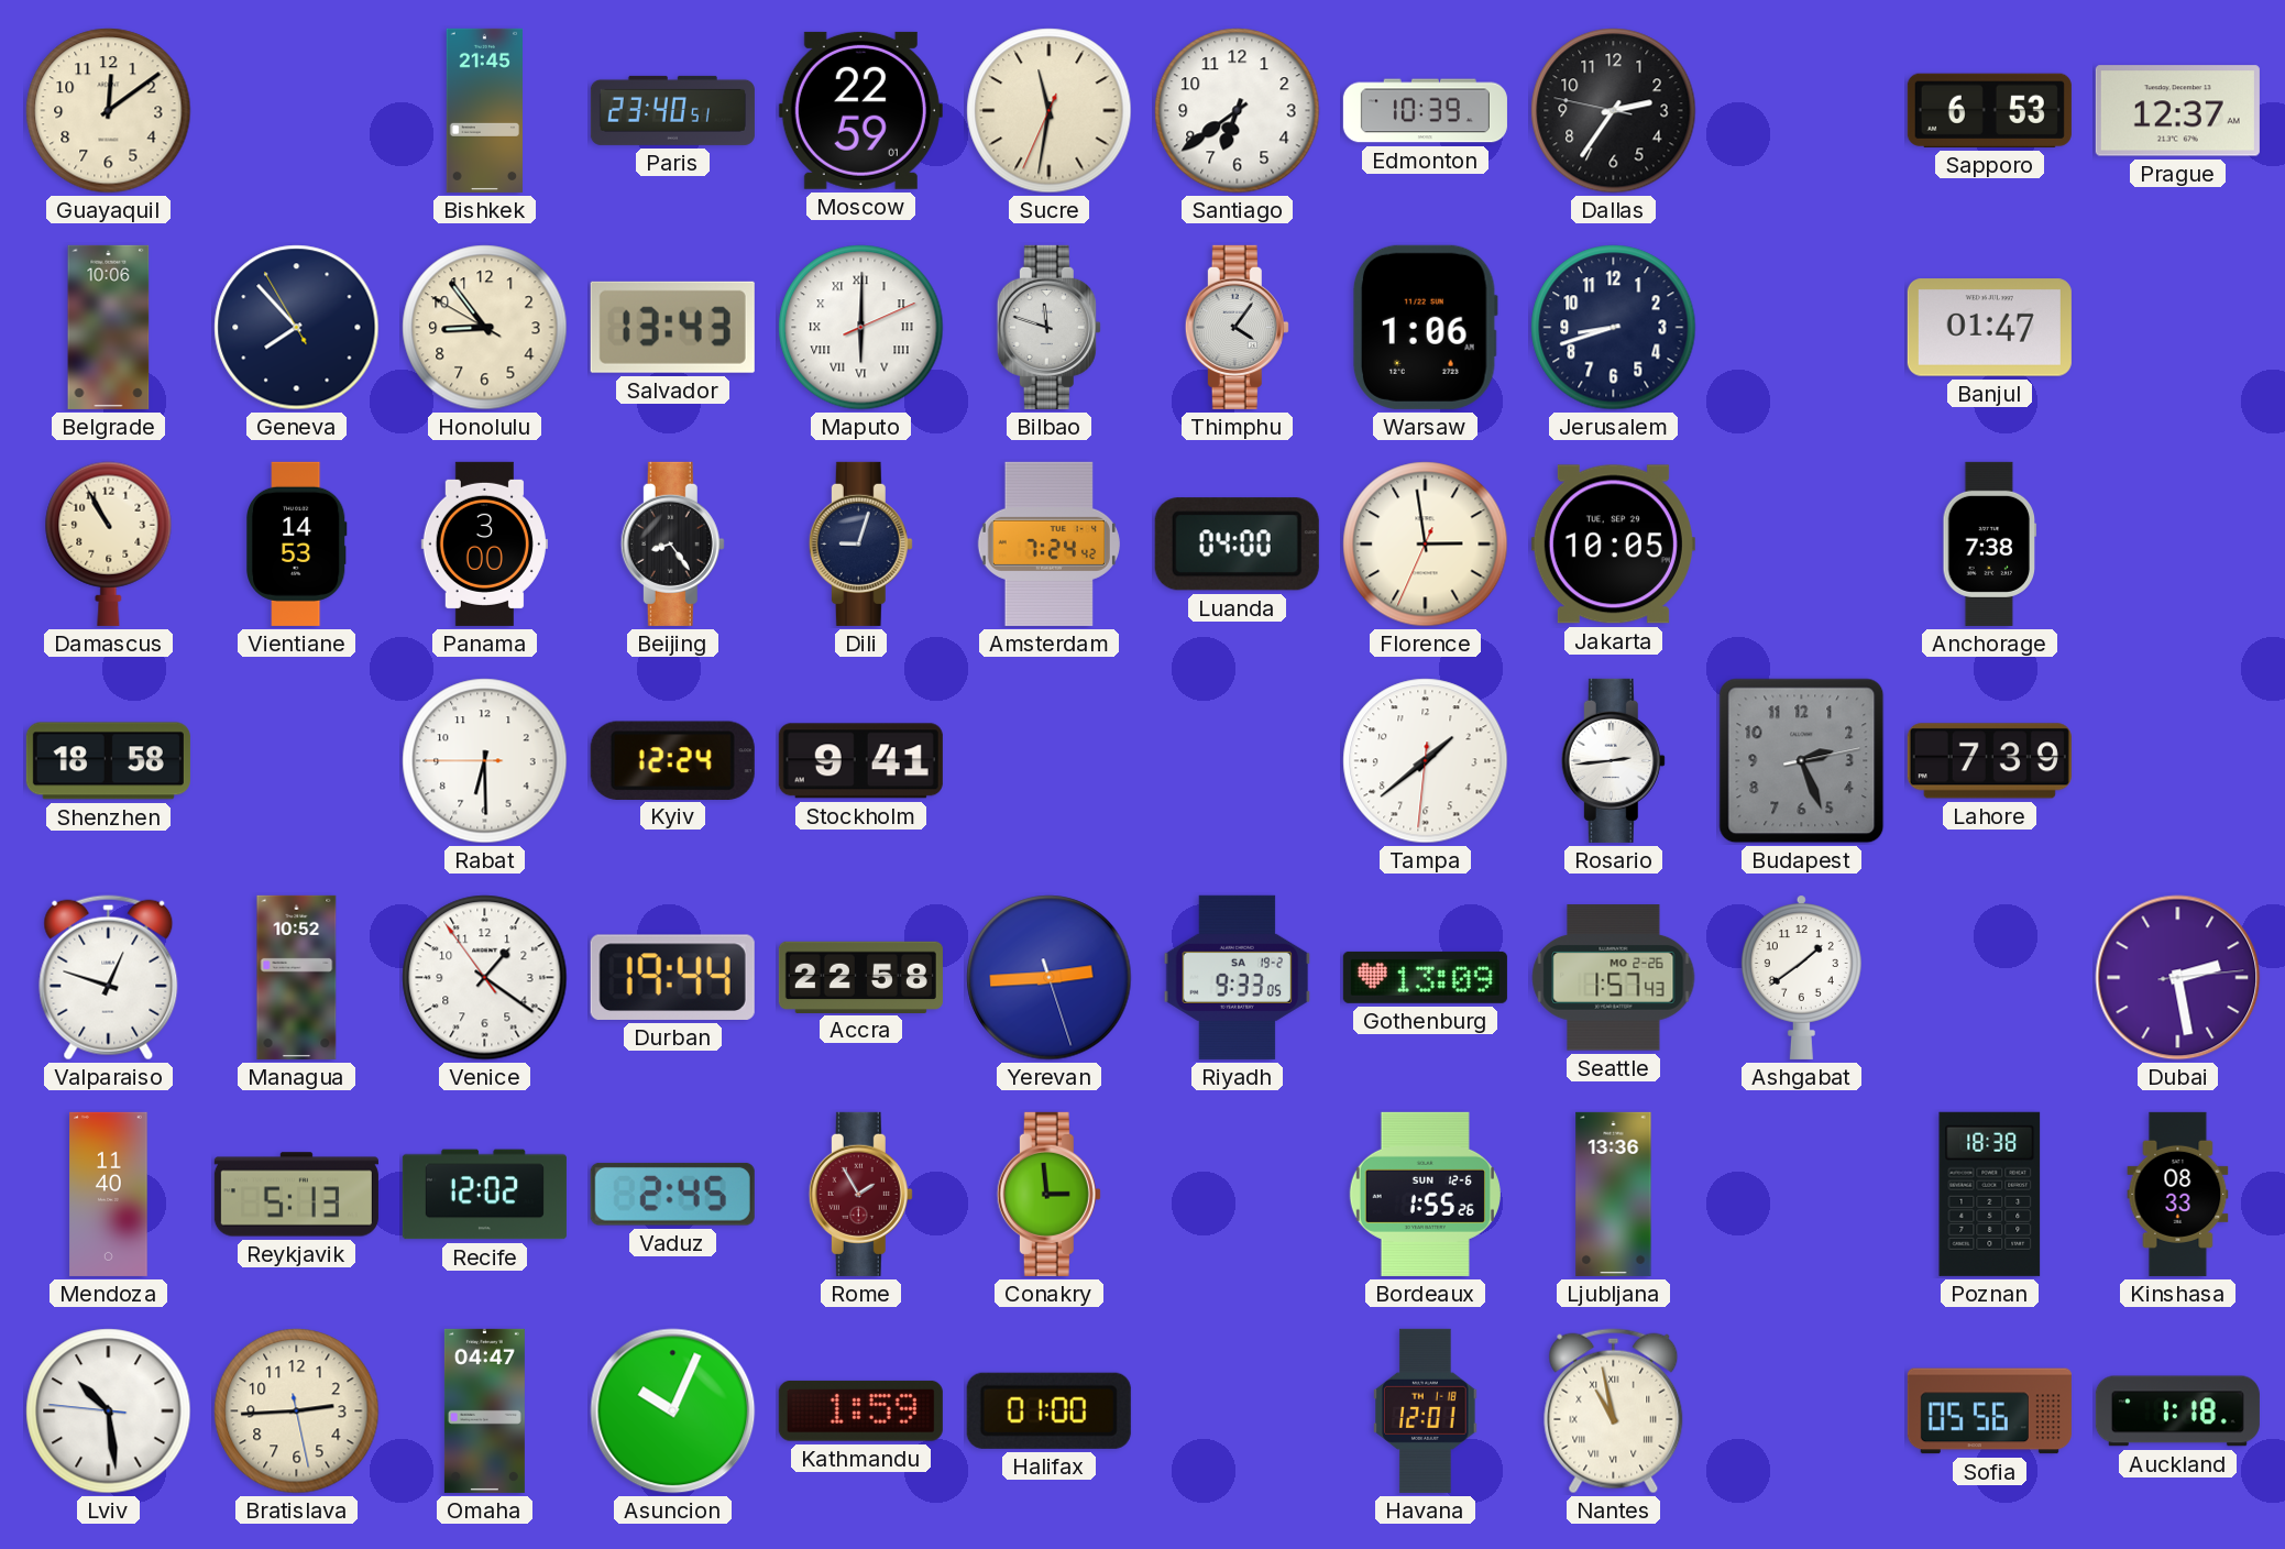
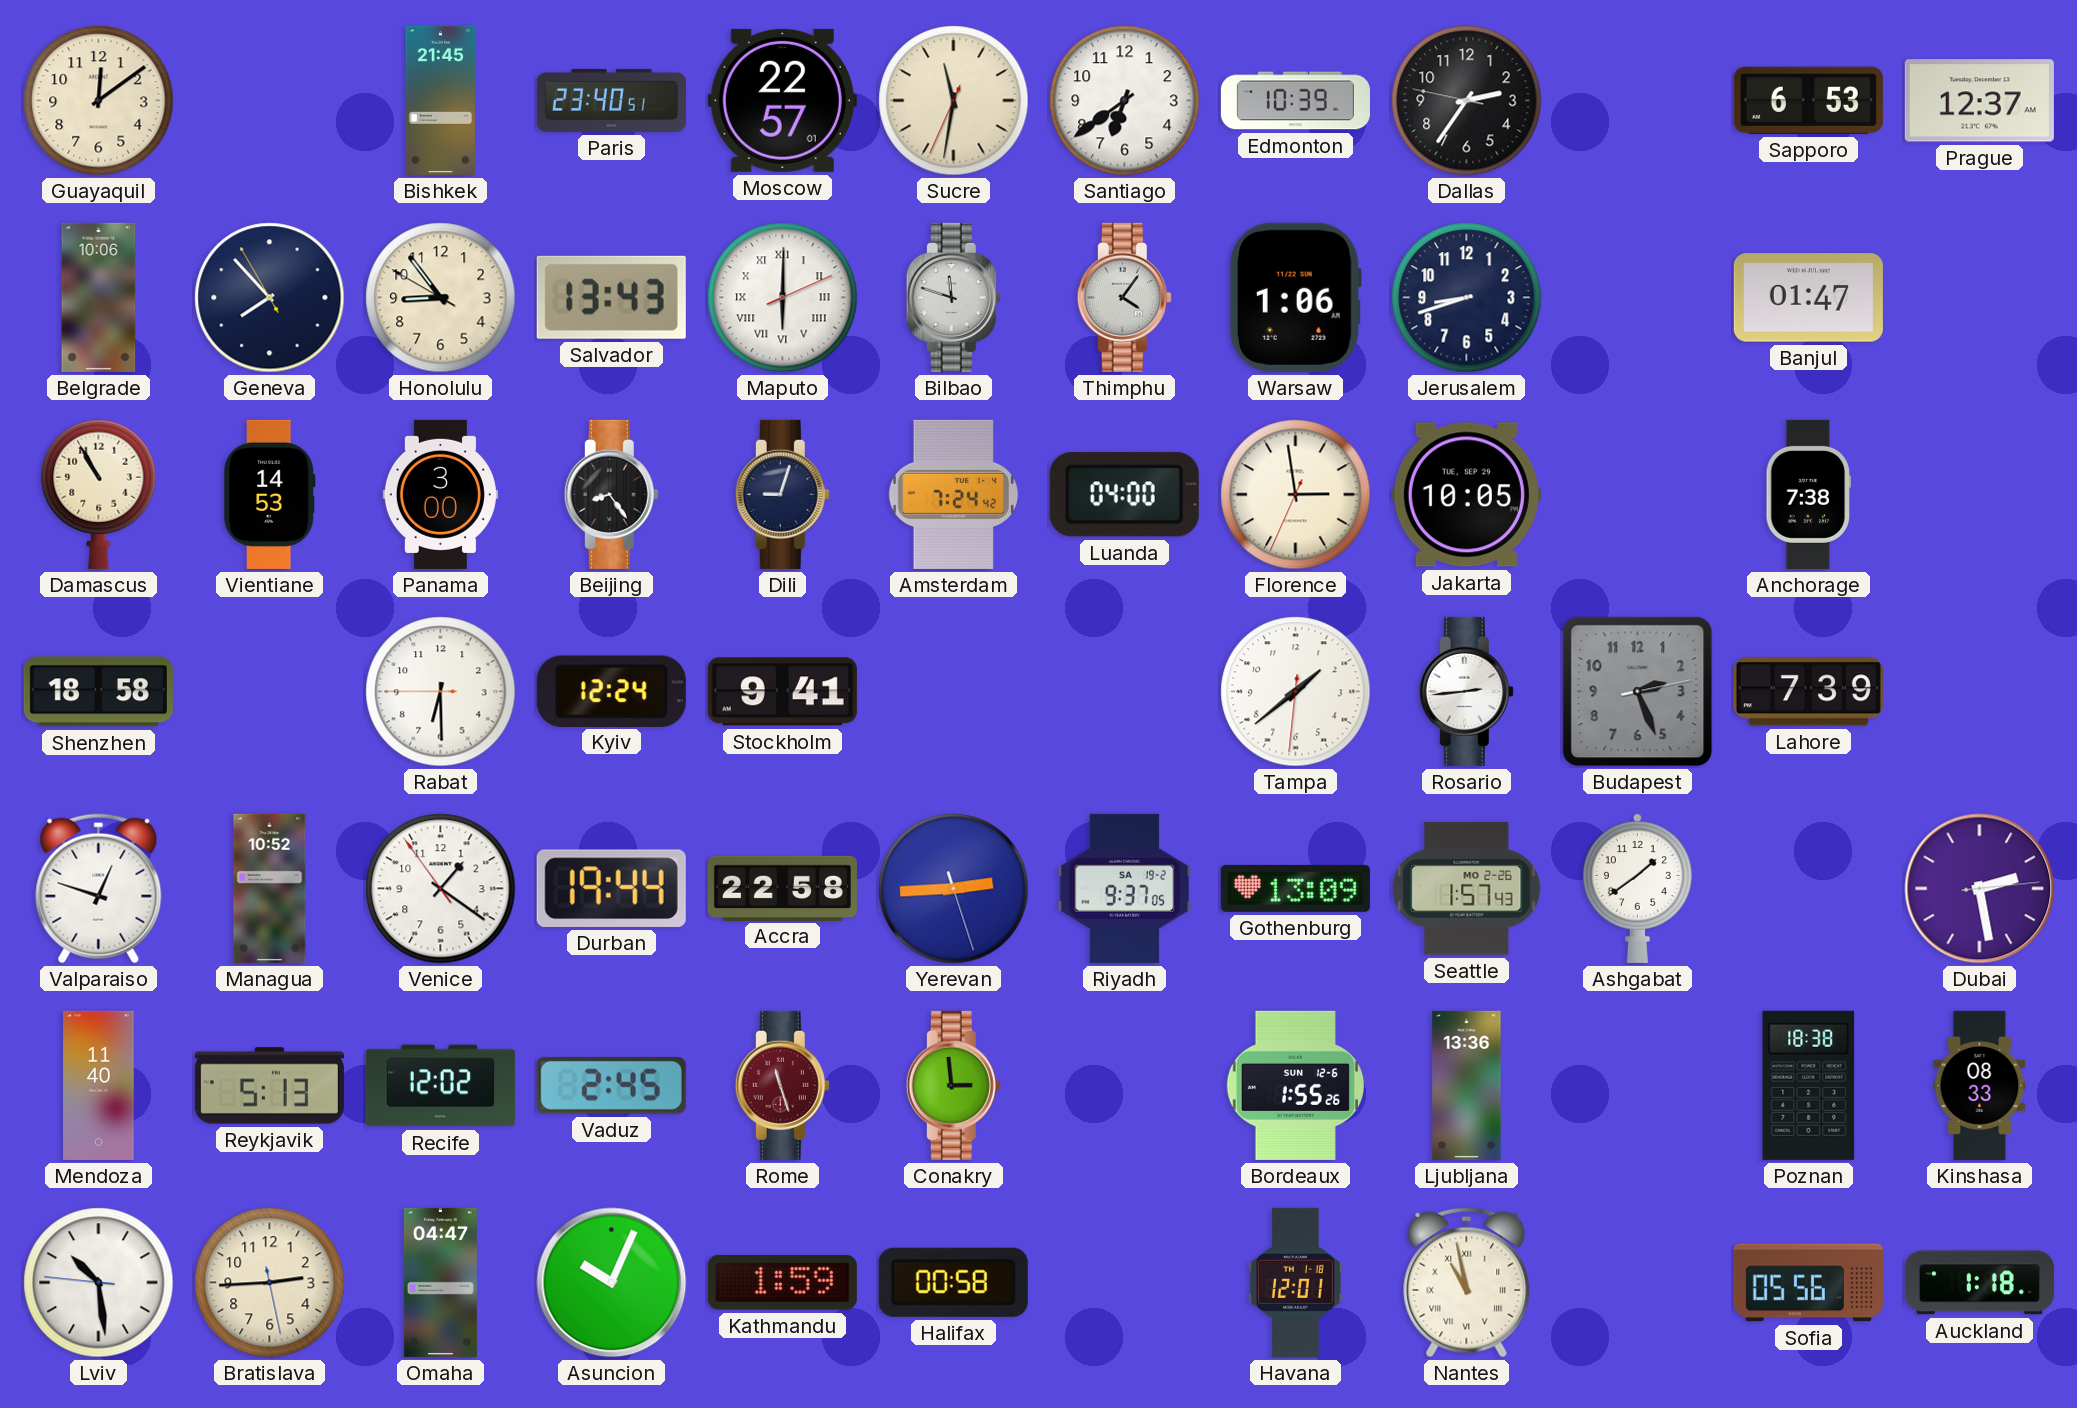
Moscow: 22:59 -> 22:57
Riyadh: 9:33 -> 9:37
Rome: 1:55 -> 11:27
Halifax: 01:00 -> 00:58
